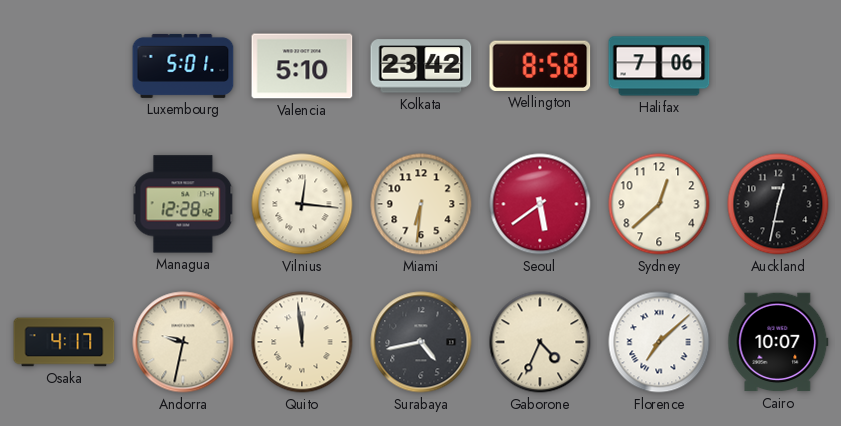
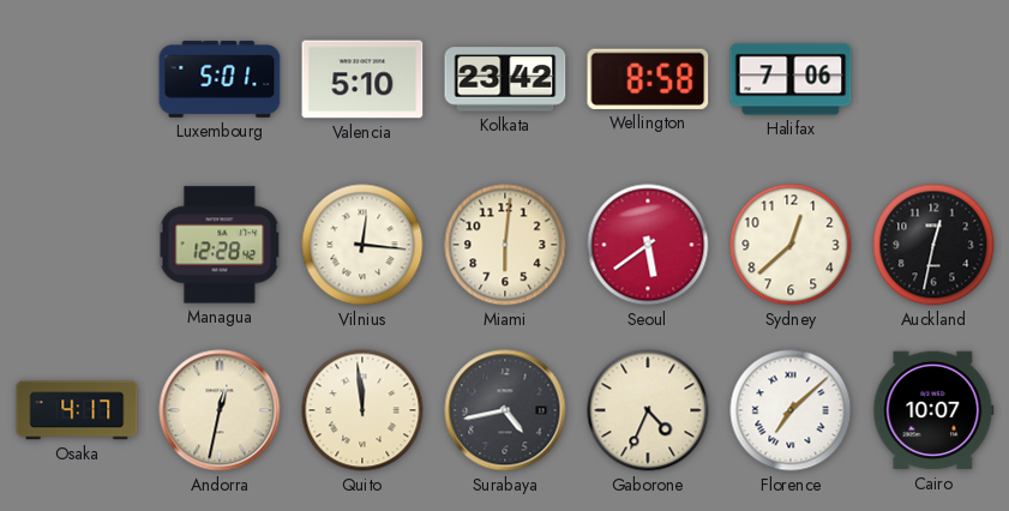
Miami: 6:31 -> 6:01
Andorra: 9:32 -> 12:32
